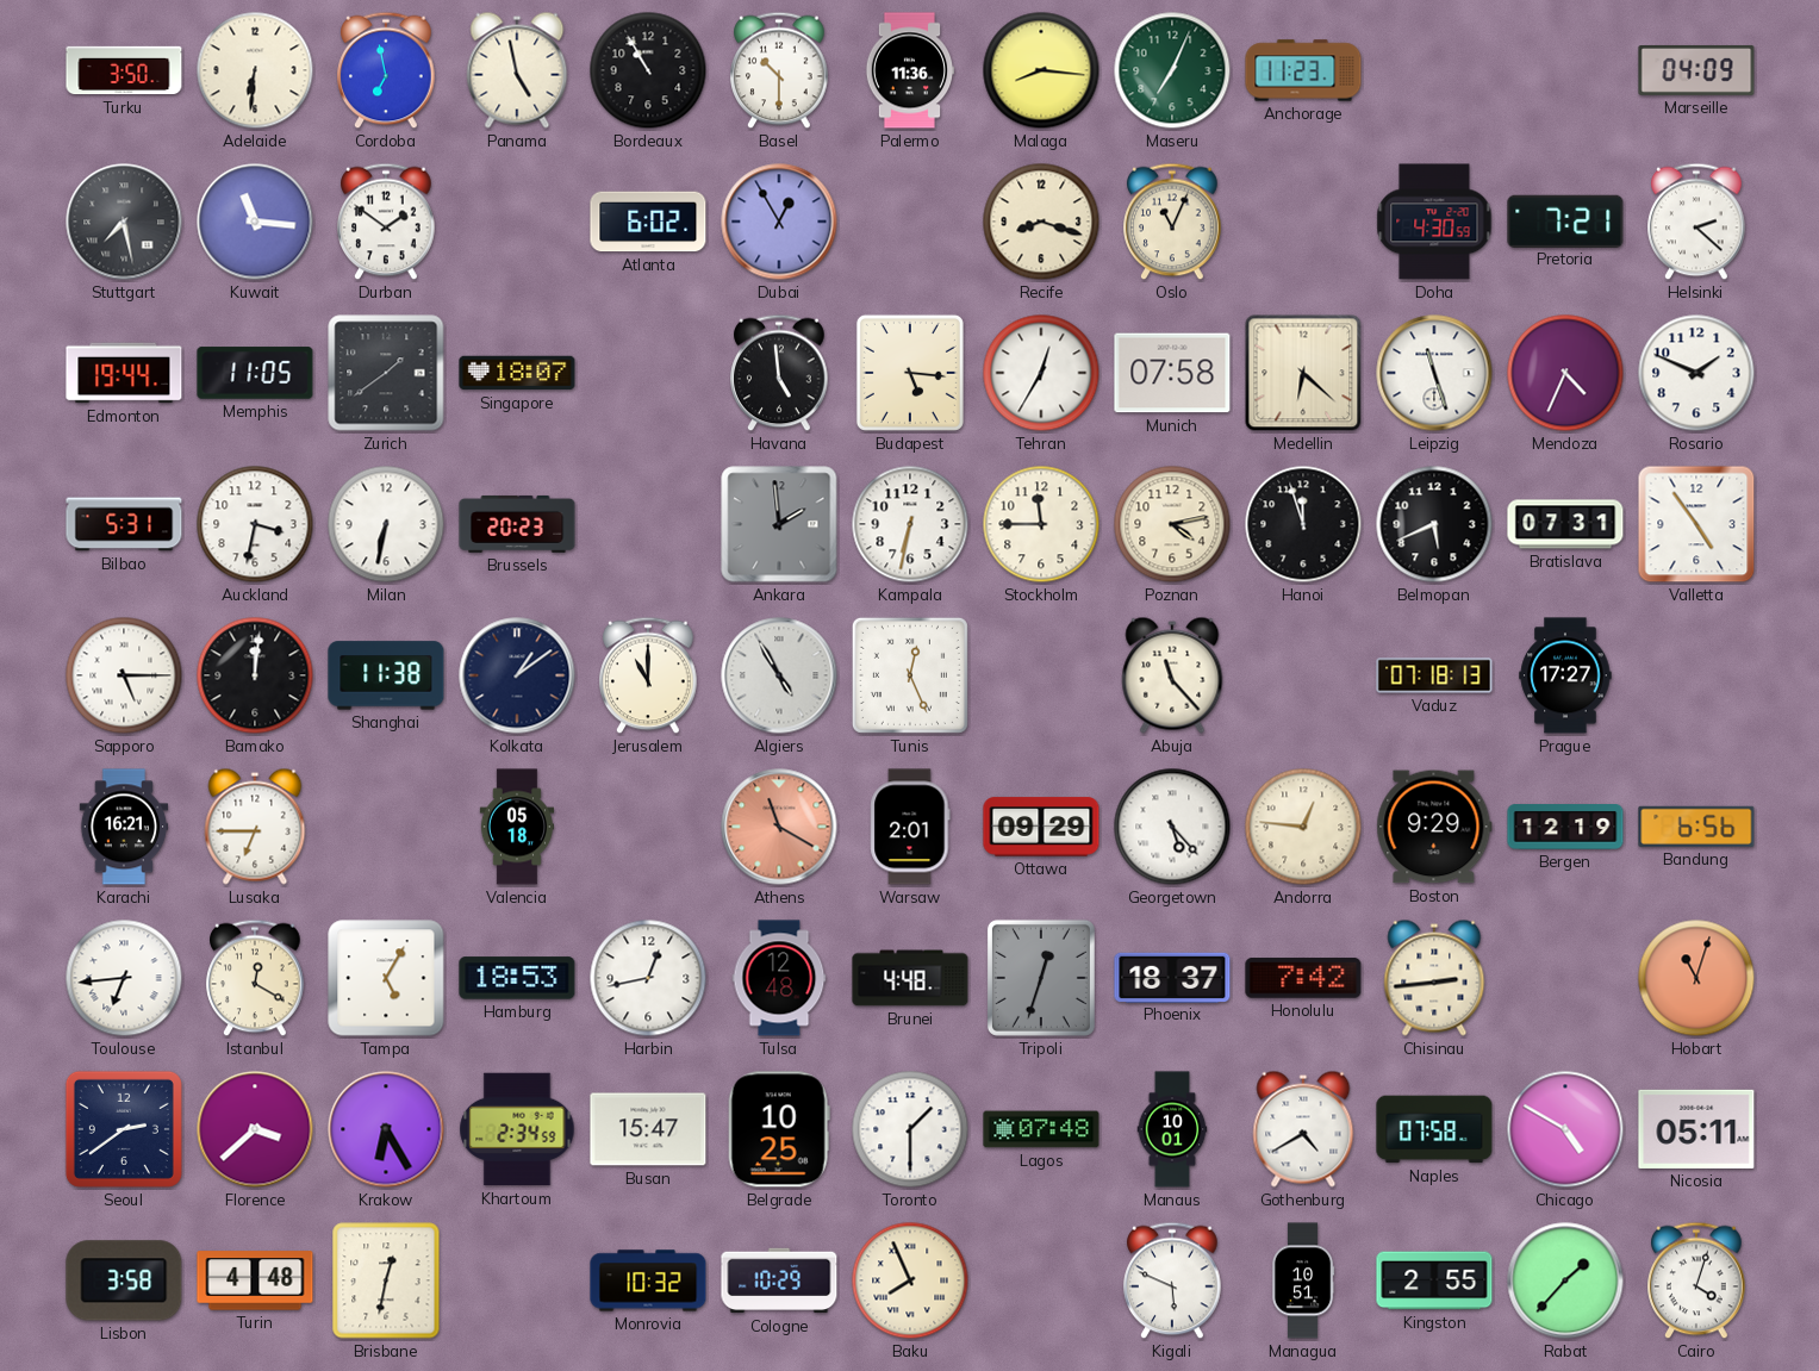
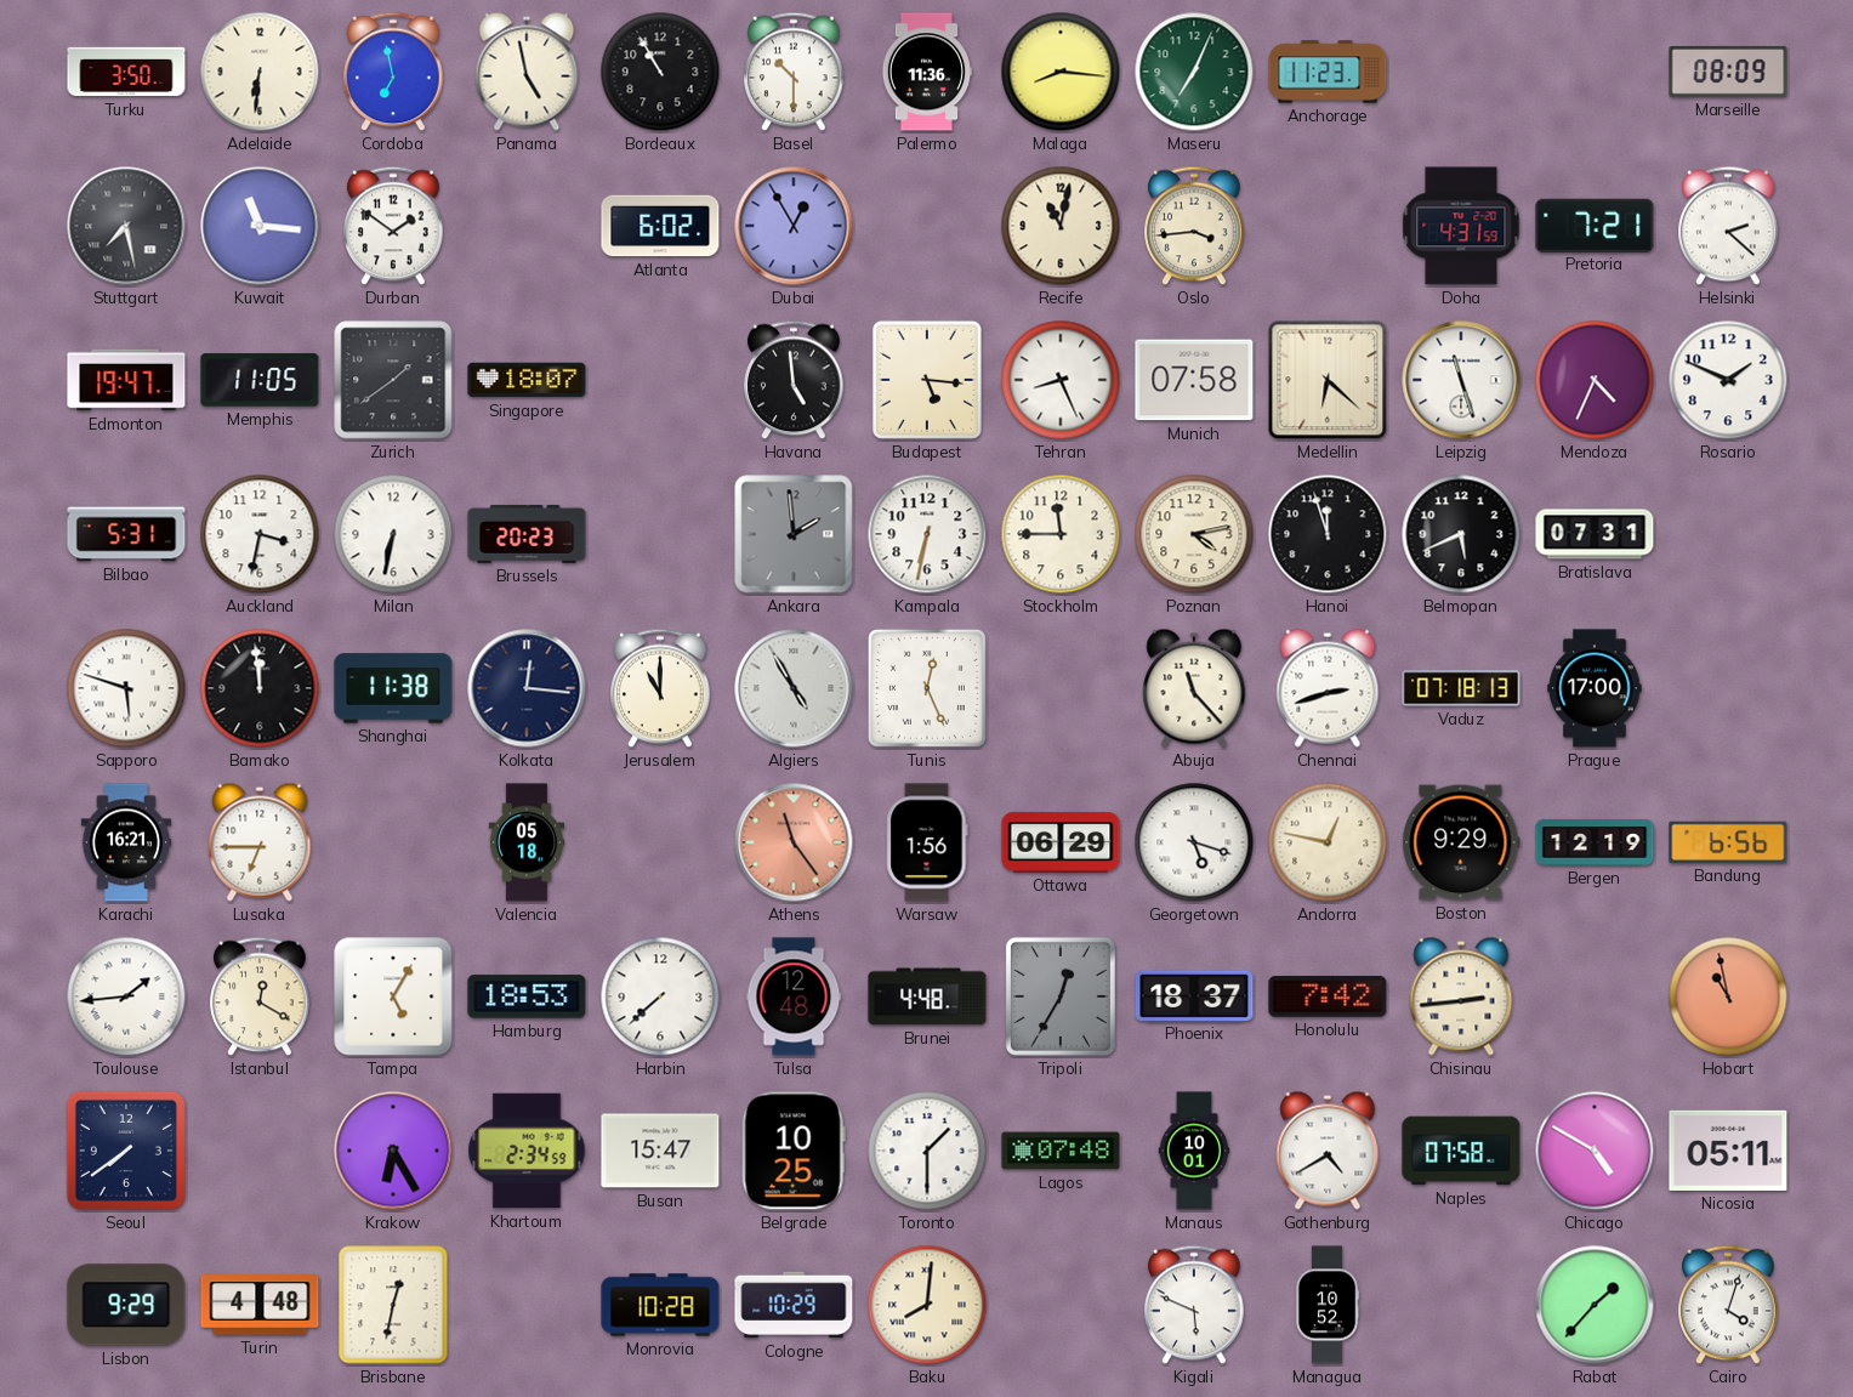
Marseille: 04:09 -> 08:09
Recife: 8:18 -> 11:02
Oslo: 11:04 -> 3:44
Doha: 4:30 -> 4:31
Edmonton: 19:44 -> 19:47
Tehran: 12:35 -> 8:26
Valletta: 4:54 -> none
Sapporo: 5:15 -> 5:48
Bamako: 12:01 -> 11:59
Kolkata: 1:09 -> 12:16
Chennai: none -> 2:42
Prague: 17:27 -> 17:00
Athens: 11:20 -> 11:24
Warsaw: 2:01 -> 1:56
Ottawa: 09:29 -> 06:29
Georgetown: 5:23 -> 5:18
Andorra: 12:46 -> 12:47
Toulouse: 6:44 -> 1:44
Harbin: 12:43 -> 7:38
Tripoli: 12:33 -> 12:35
Hobart: 11:03 -> 10:58
Seoul: 2:39 -> 7:39
Florence: 3:38 -> none
Lisbon: 3:58 -> 9:29
Monrovia: 10:32 -> 10:28
Baku: 7:56 -> 8:01
Managua: 10:51 -> 10:52
Kingston: 2:55 -> none
